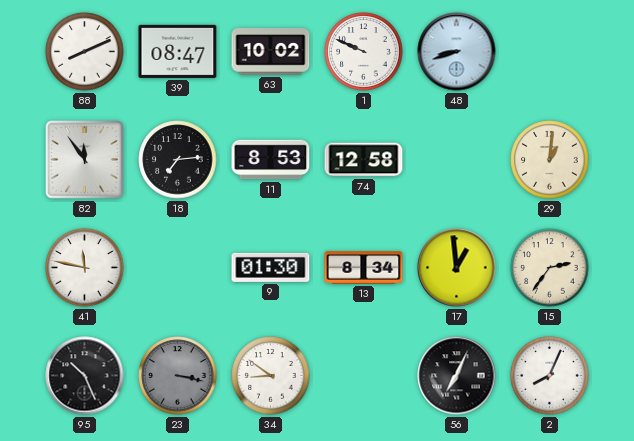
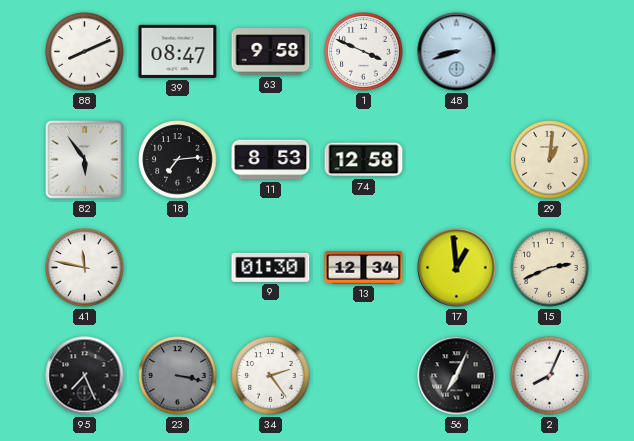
63: 10:02 -> 9:58
1: 9:49 -> 3:49
82: 11:54 -> 5:54
13: 8:34 -> 12:34
15: 2:36 -> 2:41
95: 10:26 -> 7:26
34: 8:51 -> 2:24
